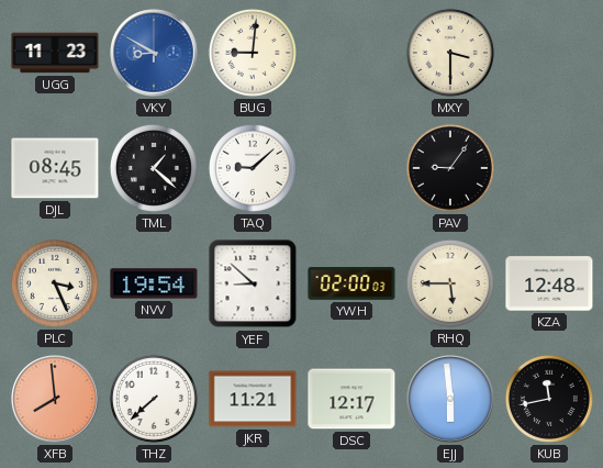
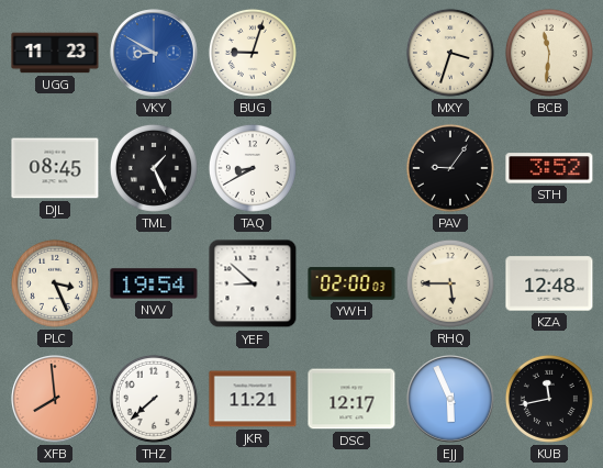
BUG: 9:01 -> 9:03
MXY: 3:30 -> 3:33
BCB: none -> 11:31
TML: 1:22 -> 1:26
TAQ: 9:08 -> 8:40
STH: none -> 3:52
EJJ: 5:59 -> 5:56
